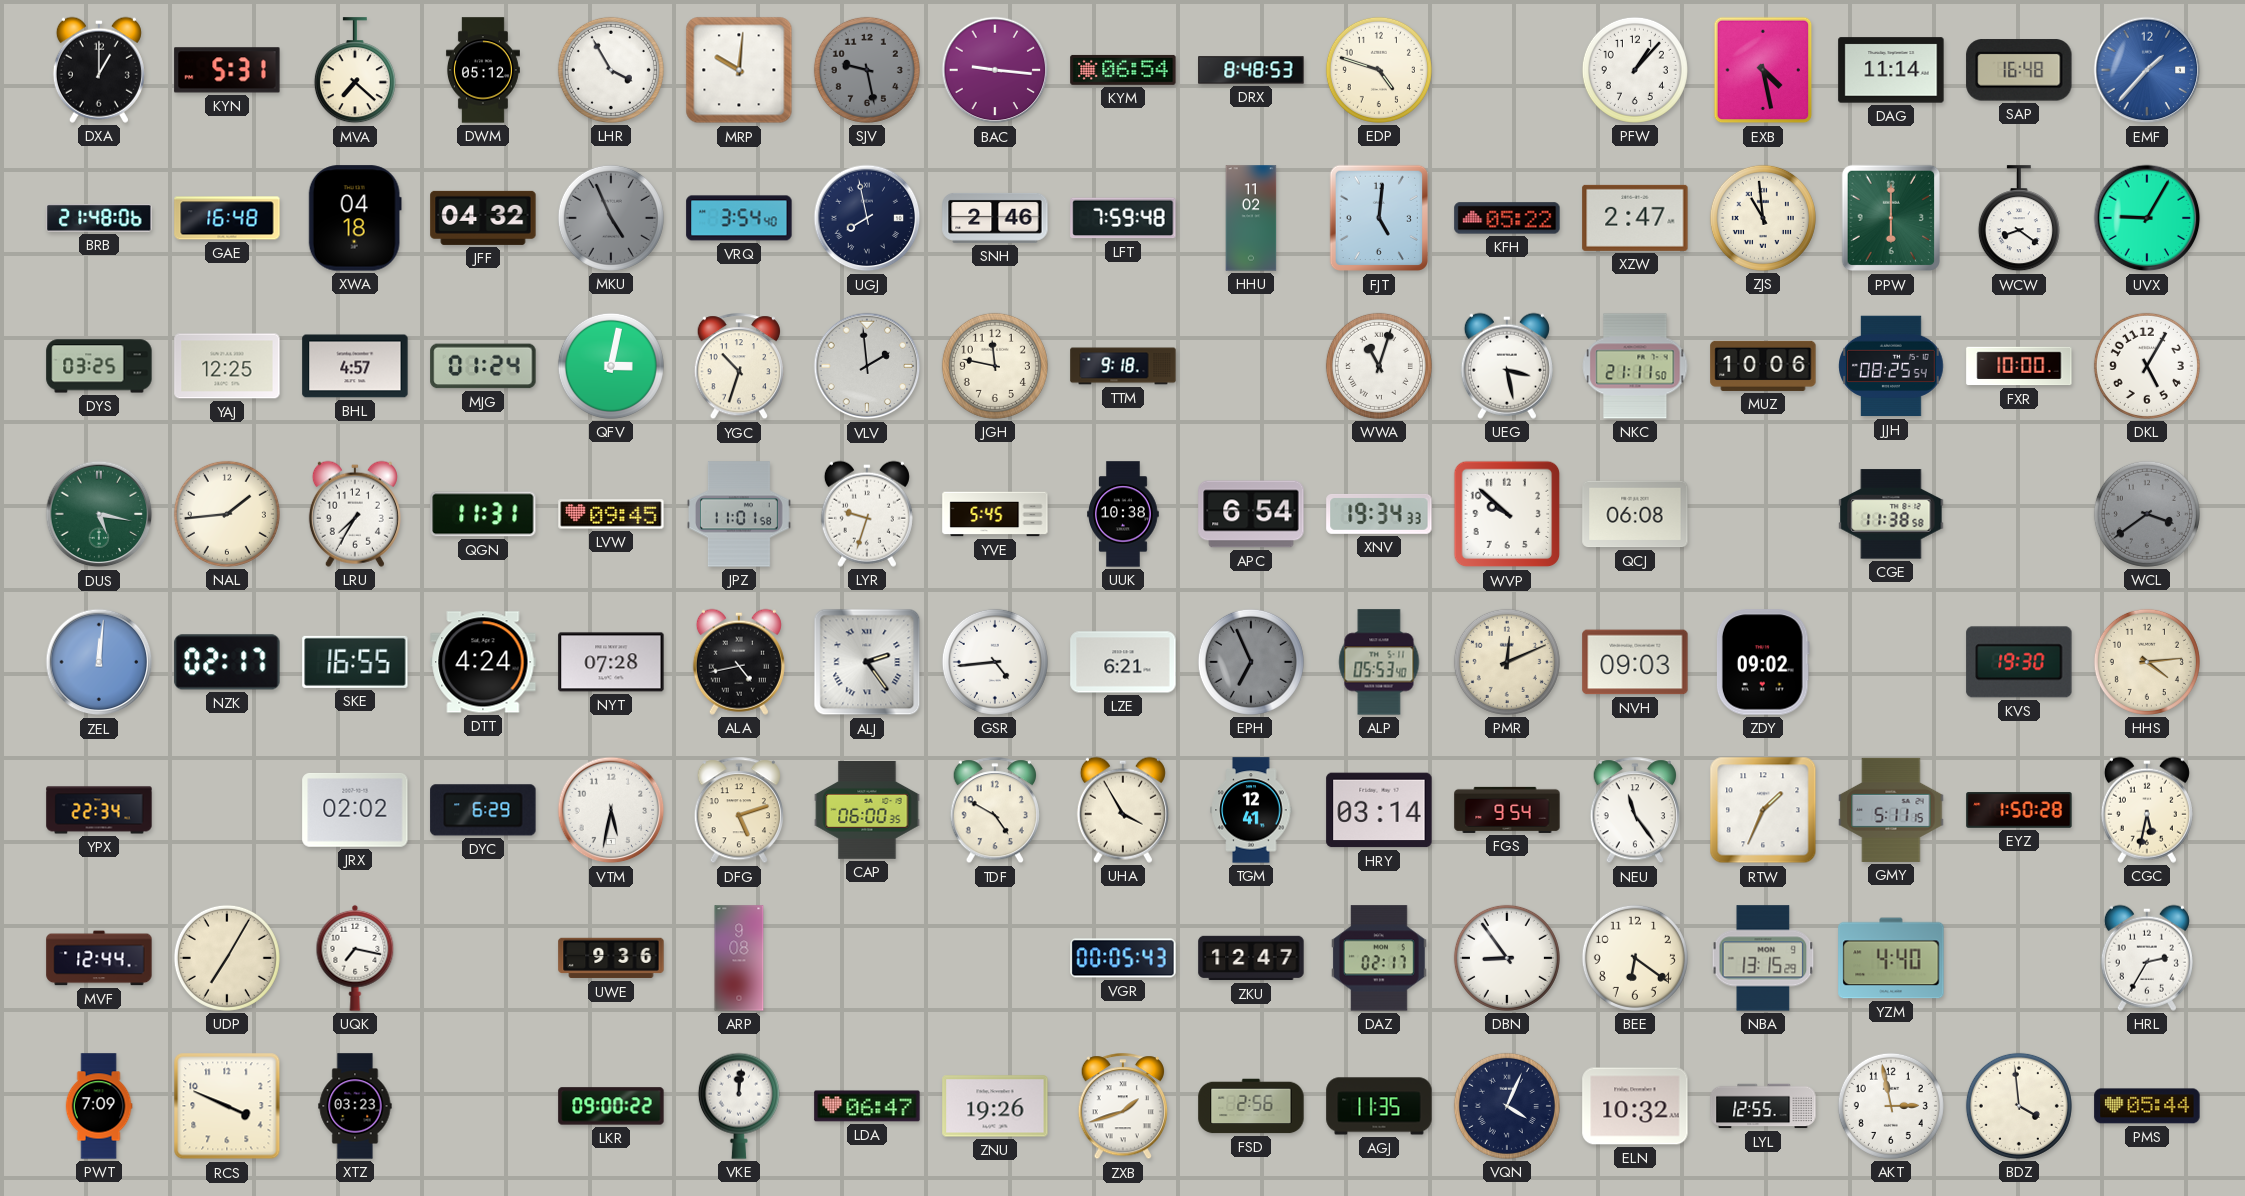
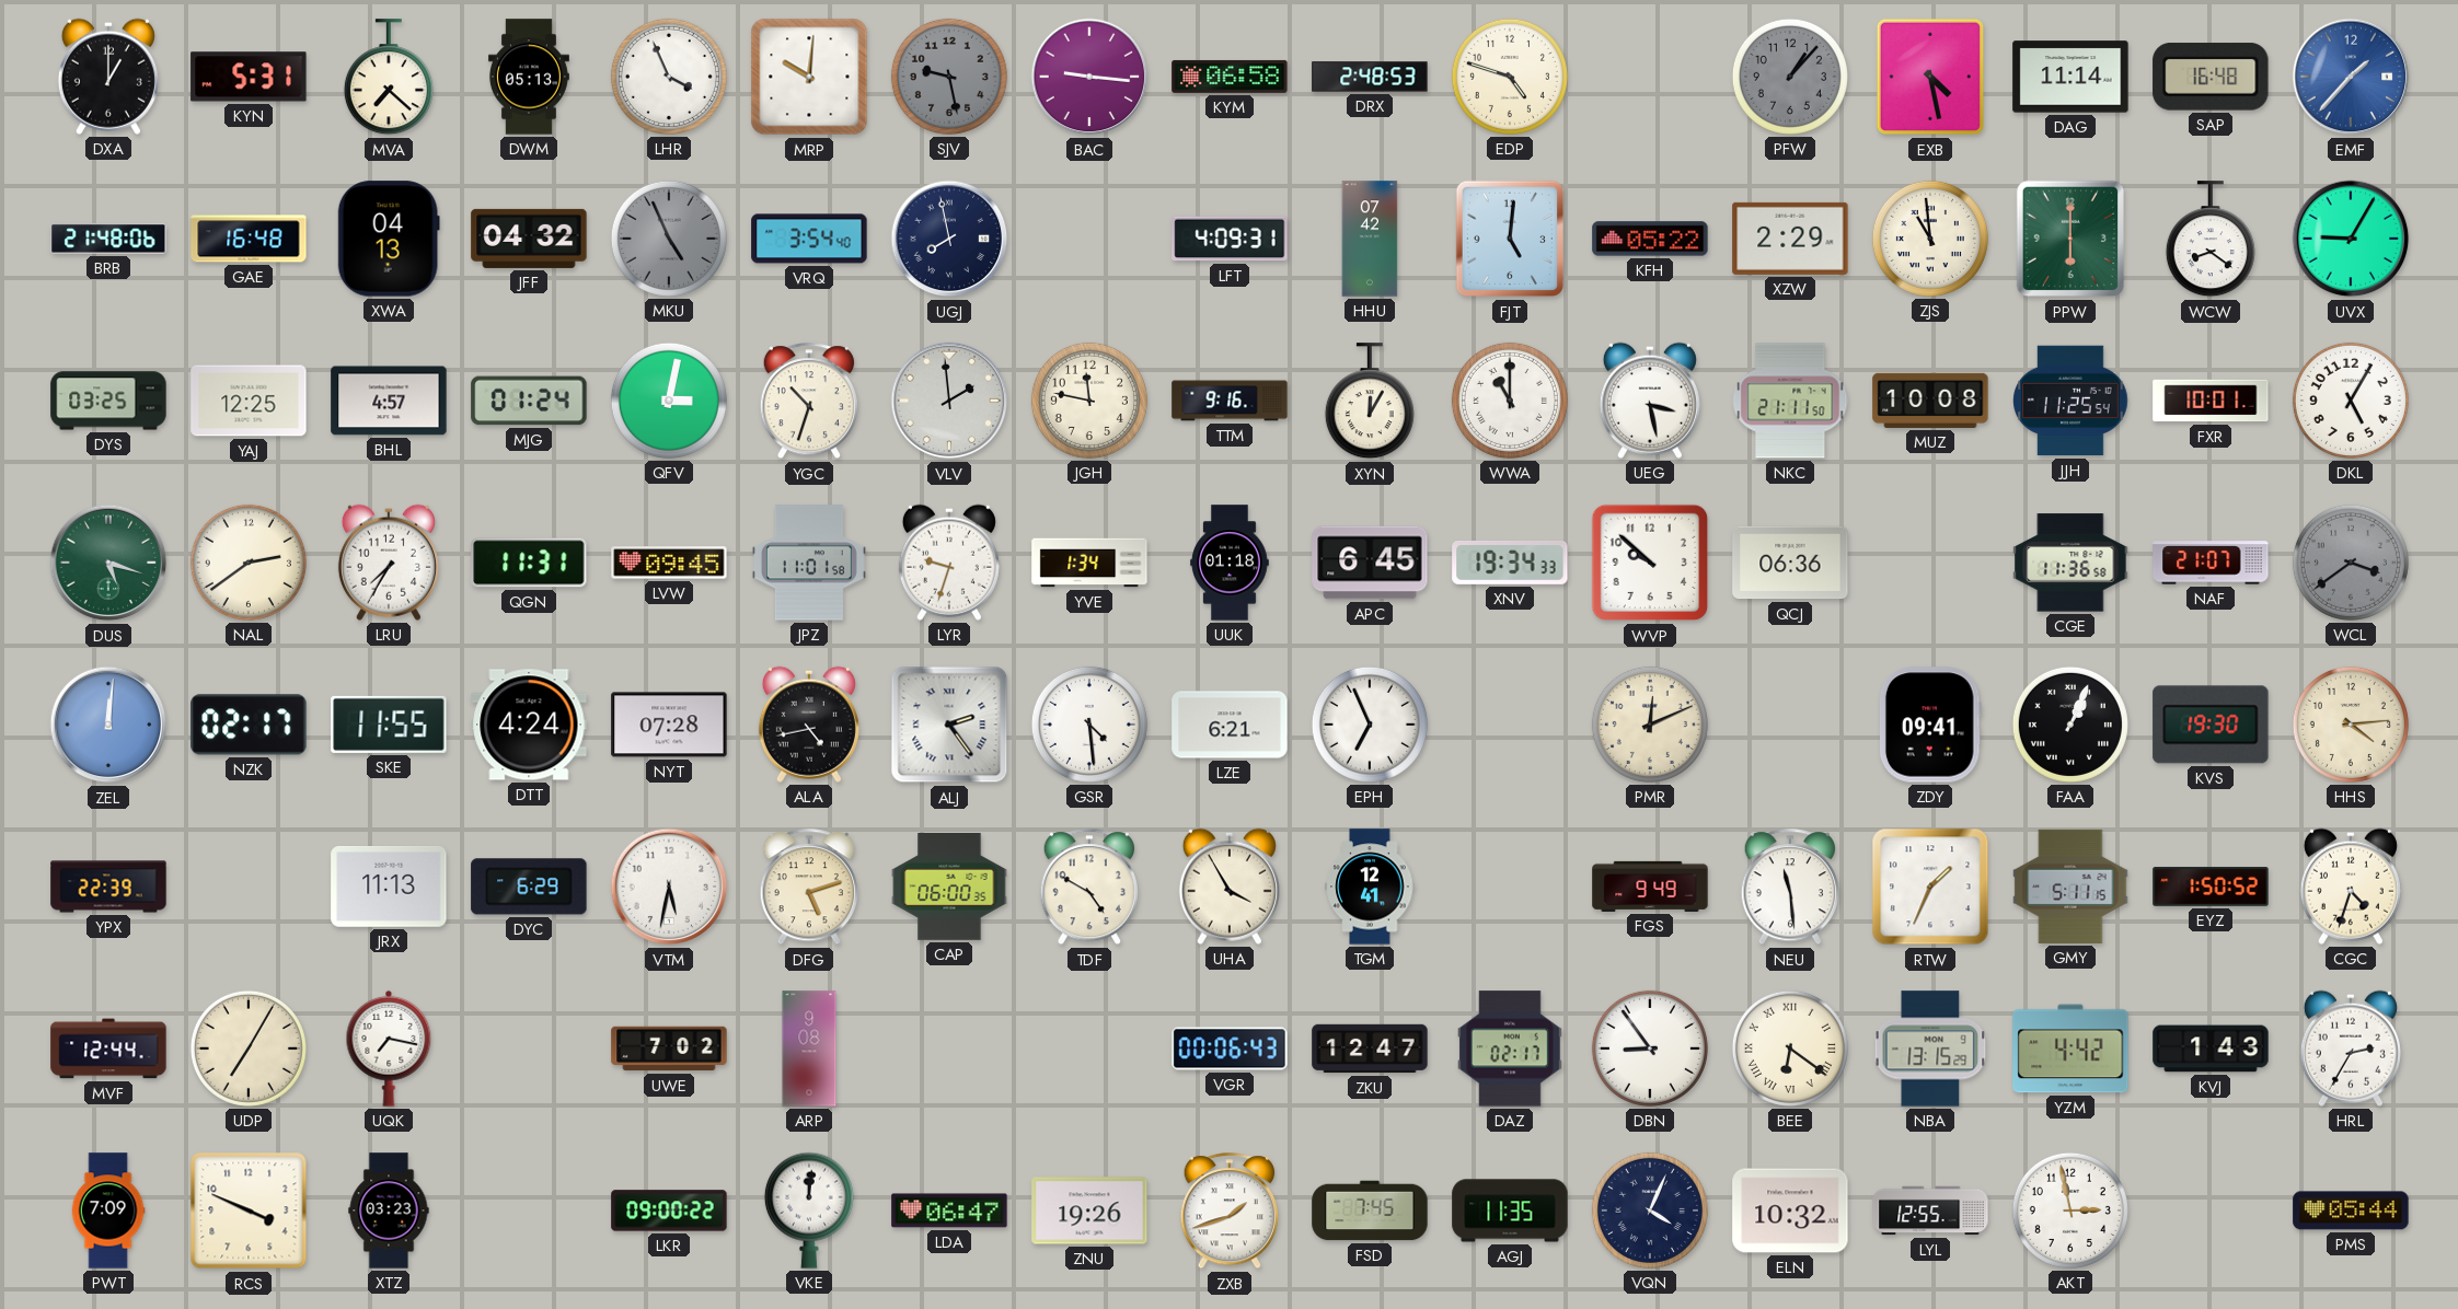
DWM: 05:12 -> 05:13
LHR: 3:55 -> 3:56
KYM: 06:54 -> 06:58
DRX: 8:48 -> 2:48
PFW dial: white -> grey
XWA: 04:18 -> 04:13
SNH: 2:46 -> none
LFT: 7:59 -> 4:09
HHU: 11:02 -> 07:42
XZW: 2:47 -> 2:29
TTM: 9:18 -> 9:16
XYN: none -> 12:05
WWA: 11:03 -> 11:00
MUZ: 10:06 -> 10:08
JJH: 08:25 -> 11:25
FXR: 10:00 -> 10:01
DUS: 5:17 -> 5:18
NAL: 1:44 -> 2:39
YVE: 5:45 -> 1:34
UUK: 10:38 -> 01:18
APC: 6:54 -> 6:45
QCJ: 06:08 -> 06:36
CGE: 11:38 -> 11:36
NAF: none -> 21:07
SKE: 16:55 -> 11:55
GSR: 4:44 -> 4:29
EPH dial: grey -> white
ALP: 05:53 -> none
NVH: 09:03 -> none
ZDY: 09:02 -> 09:41
FAA: none -> 1:04
YPX: 22:34 -> 22:39
JRX: 02:02 -> 11:13
HRY: 03:14 -> none
FGS: 9:54 -> 9:49
NEU: 11:24 -> 11:29
EYZ: 1:50:28 -> 1:50:52
CGC: 5:32 -> 4:33
UWE: 9:36 -> 7:02
VGR: 00:05 -> 00:06
BEE numerals: Arabic -> Roman
YZM: 4:40 -> 4:42
KVJ: none -> 1:43
FSD: 2:56 -> 7:45
BDZ: 3:59 -> none
